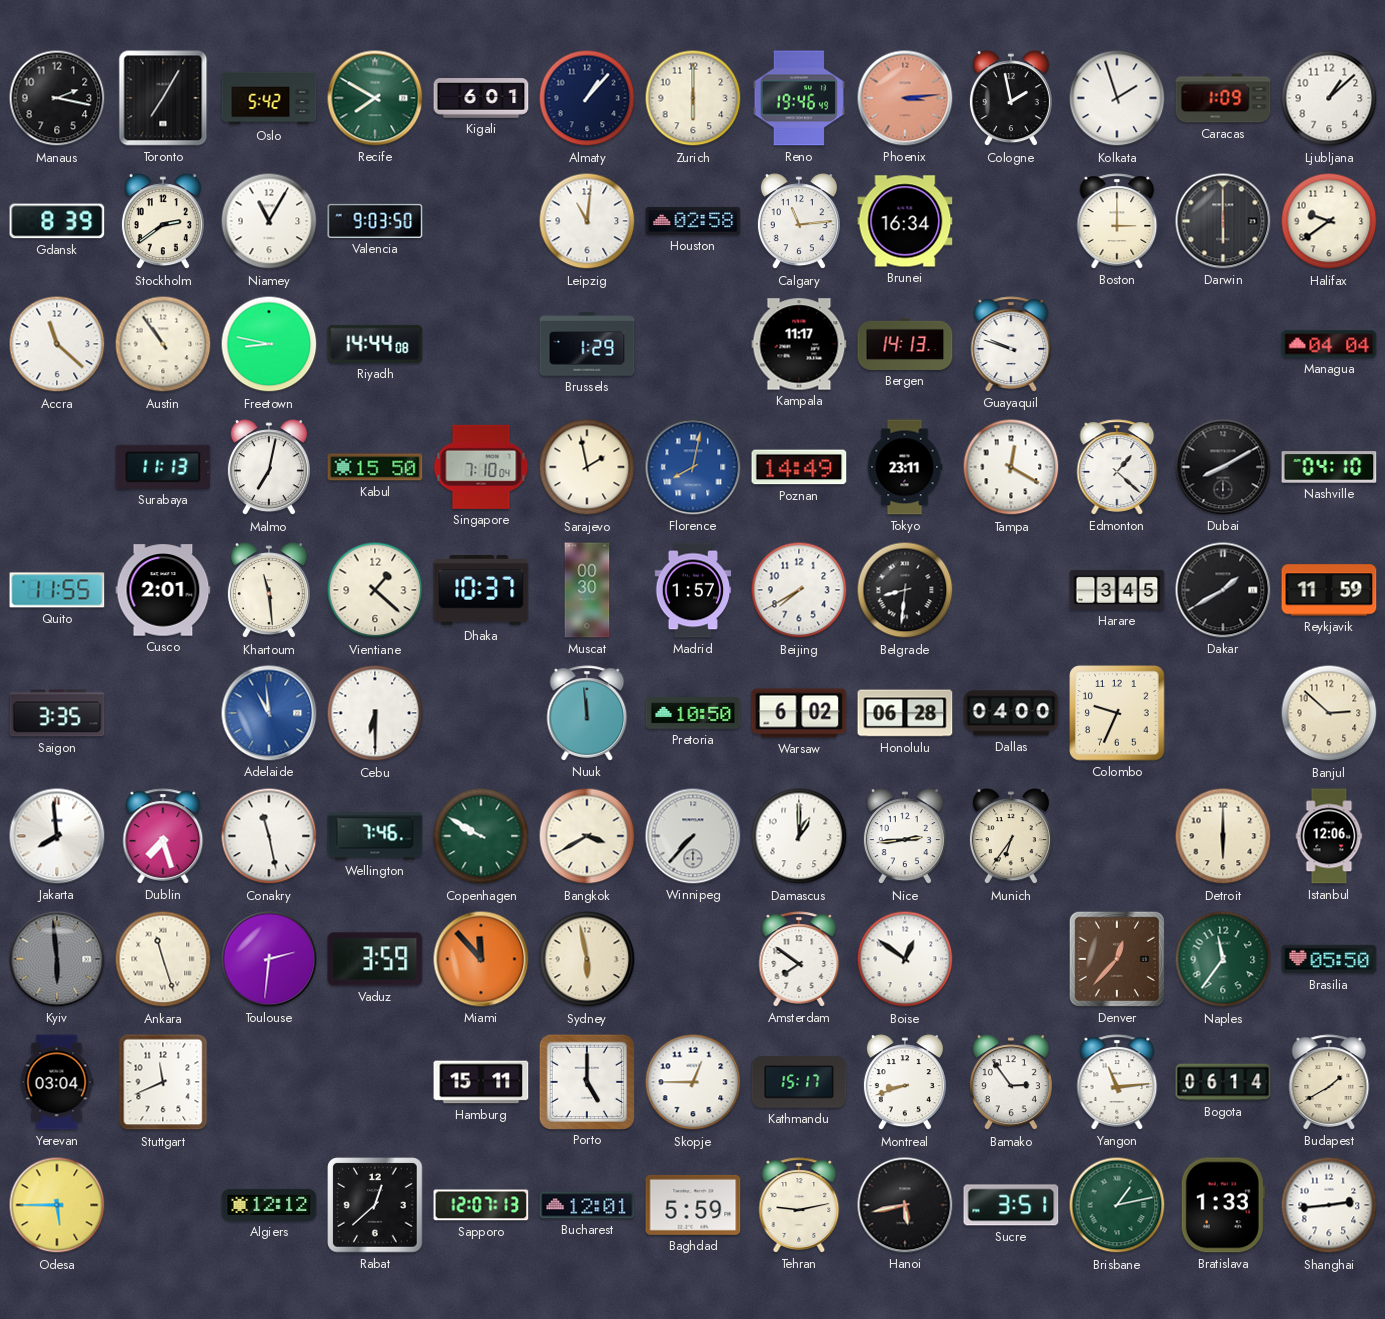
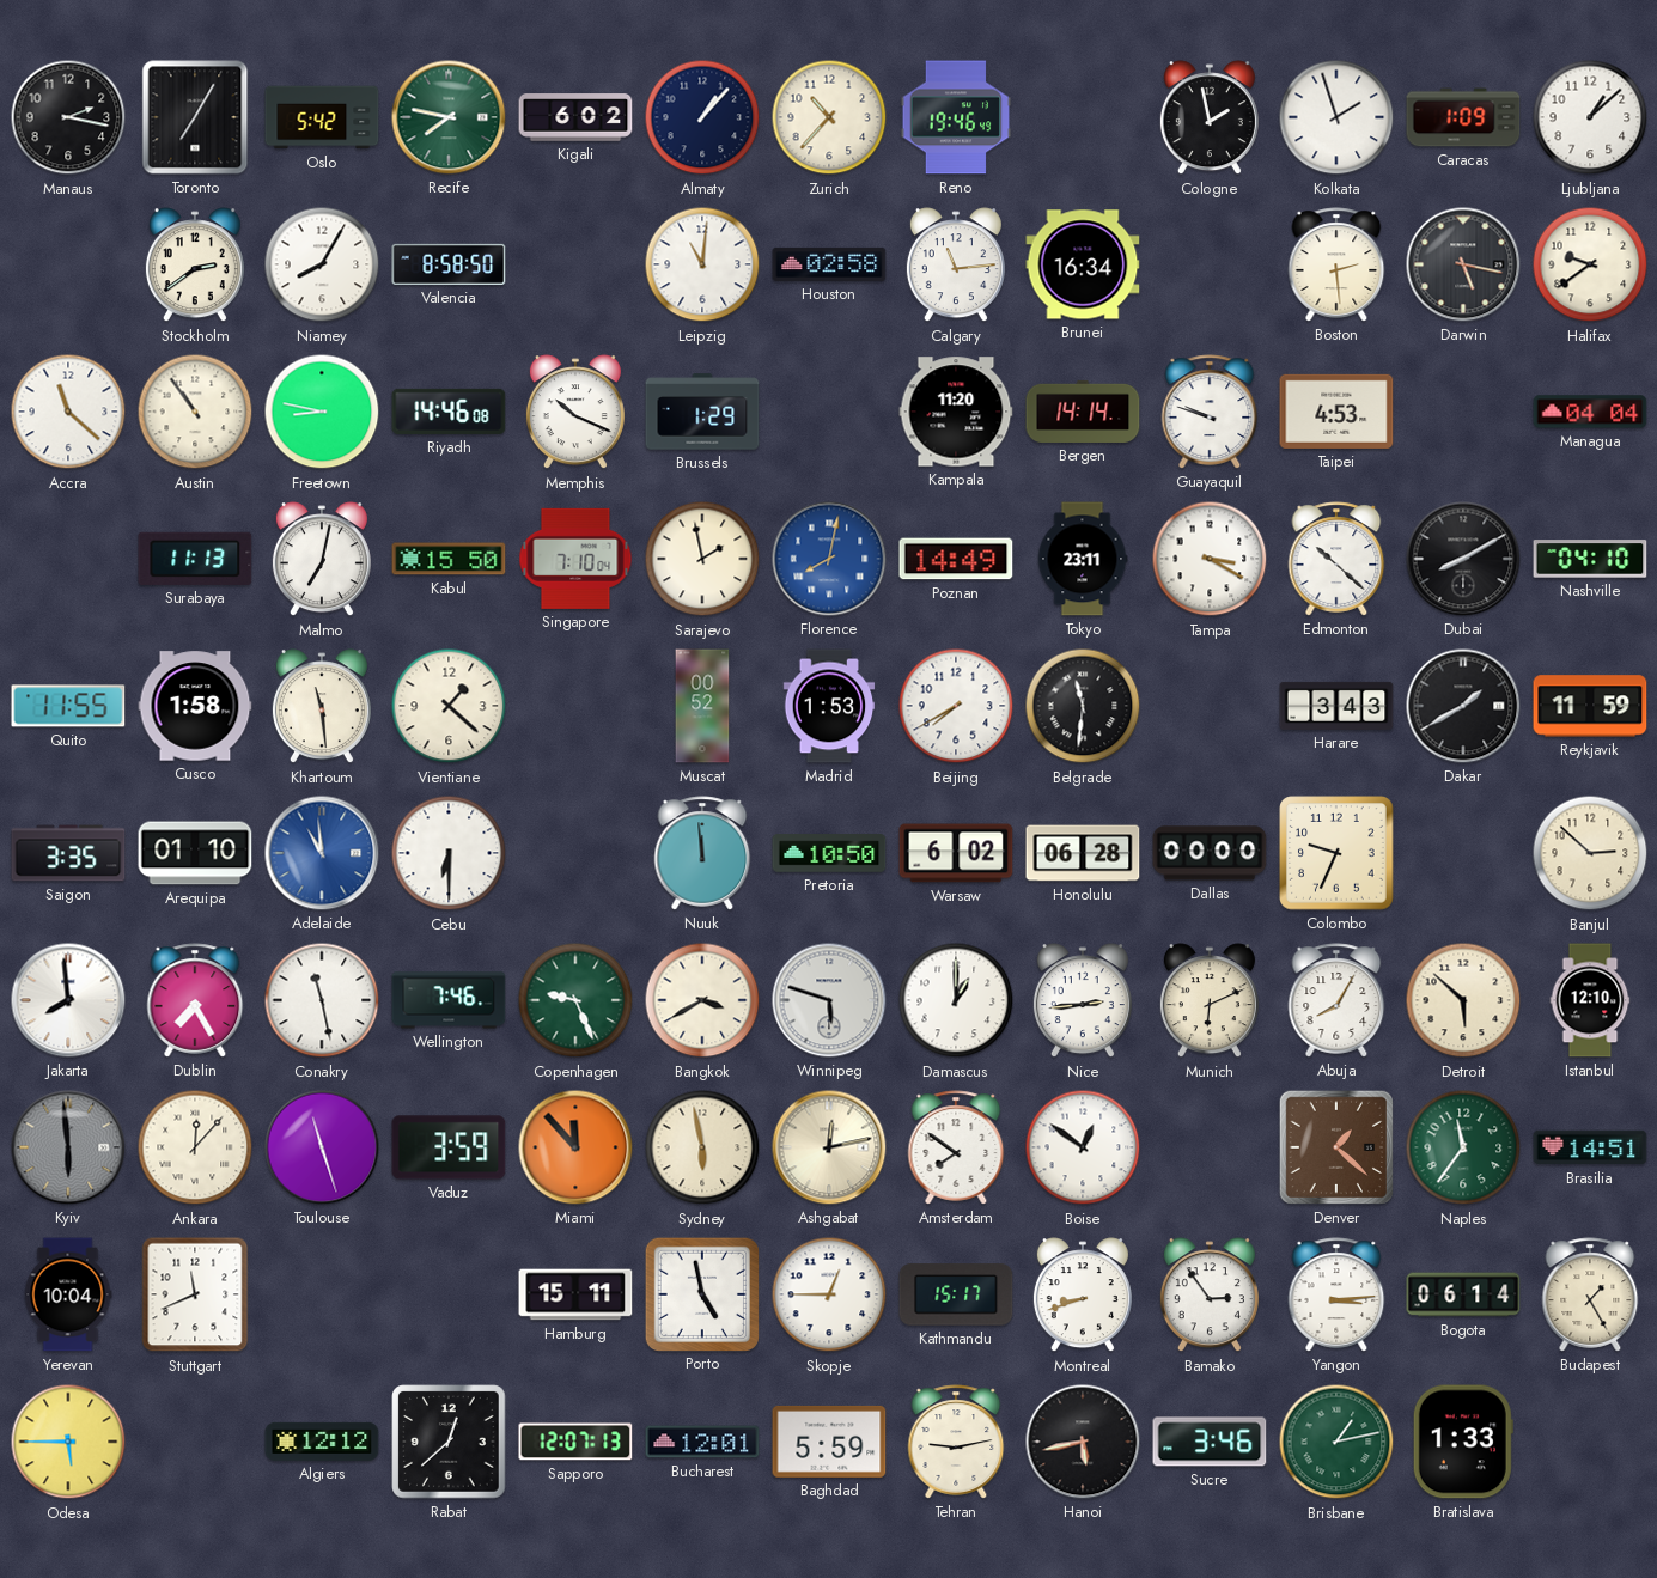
Recife: 7:50 -> 7:47
Kigali: 6:01 -> 6:02
Zurich: 6:00 -> 10:37
Phoenix: 3:14 -> none
Gdansk: 8:39 -> none
Niamey: 11:05 -> 8:05
Valencia: 9:03 -> 8:58
Boston: 3:00 -> 2:29
Darwin: 6:00 -> 5:17
Riyadh: 14:44 -> 14:46
Memphis: none -> 10:19
Kampala: 11:17 -> 11:20
Bergen: 14:13 -> 14:14
Taipei: none -> 4:53
Tampa: 12:20 -> 3:20
Edmonton: 1:22 -> 10:22
Cusco: 2:01 -> 1:58
Dhaka: 10:37 -> none
Muscat: 00:30 -> 00:52
Madrid: 1:57 -> 1:53
Belgrade: 8:31 -> 11:31
Harare: 3:45 -> 3:43
Arequipa: none -> 01:10
Dallas: 04:00 -> 00:00
Dublin: 7:27 -> 7:25
Copenhagen: 9:50 -> 9:26
Winnipeg: 7:37 -> 5:48
Munich: 6:36 -> 6:11
Abuja: none -> 8:05
Detroit: 6:00 -> 5:52
Istanbul: 12:06 -> 12:10
Ankara: 11:27 -> 12:07
Toulouse: 2:31 -> 11:27
Ashgabat: none -> 12:13
Denver: 12:37 -> 1:22
Brasilia: 05:50 -> 14:51
Yerevan: 03:04 -> 10:04
Porto: 5:00 -> 4:58
Yangon: 11:14 -> 3:14
Budapest: 1:40 -> 1:25
Sucre: 3:51 -> 3:46
Shanghai: 2:44 -> none
